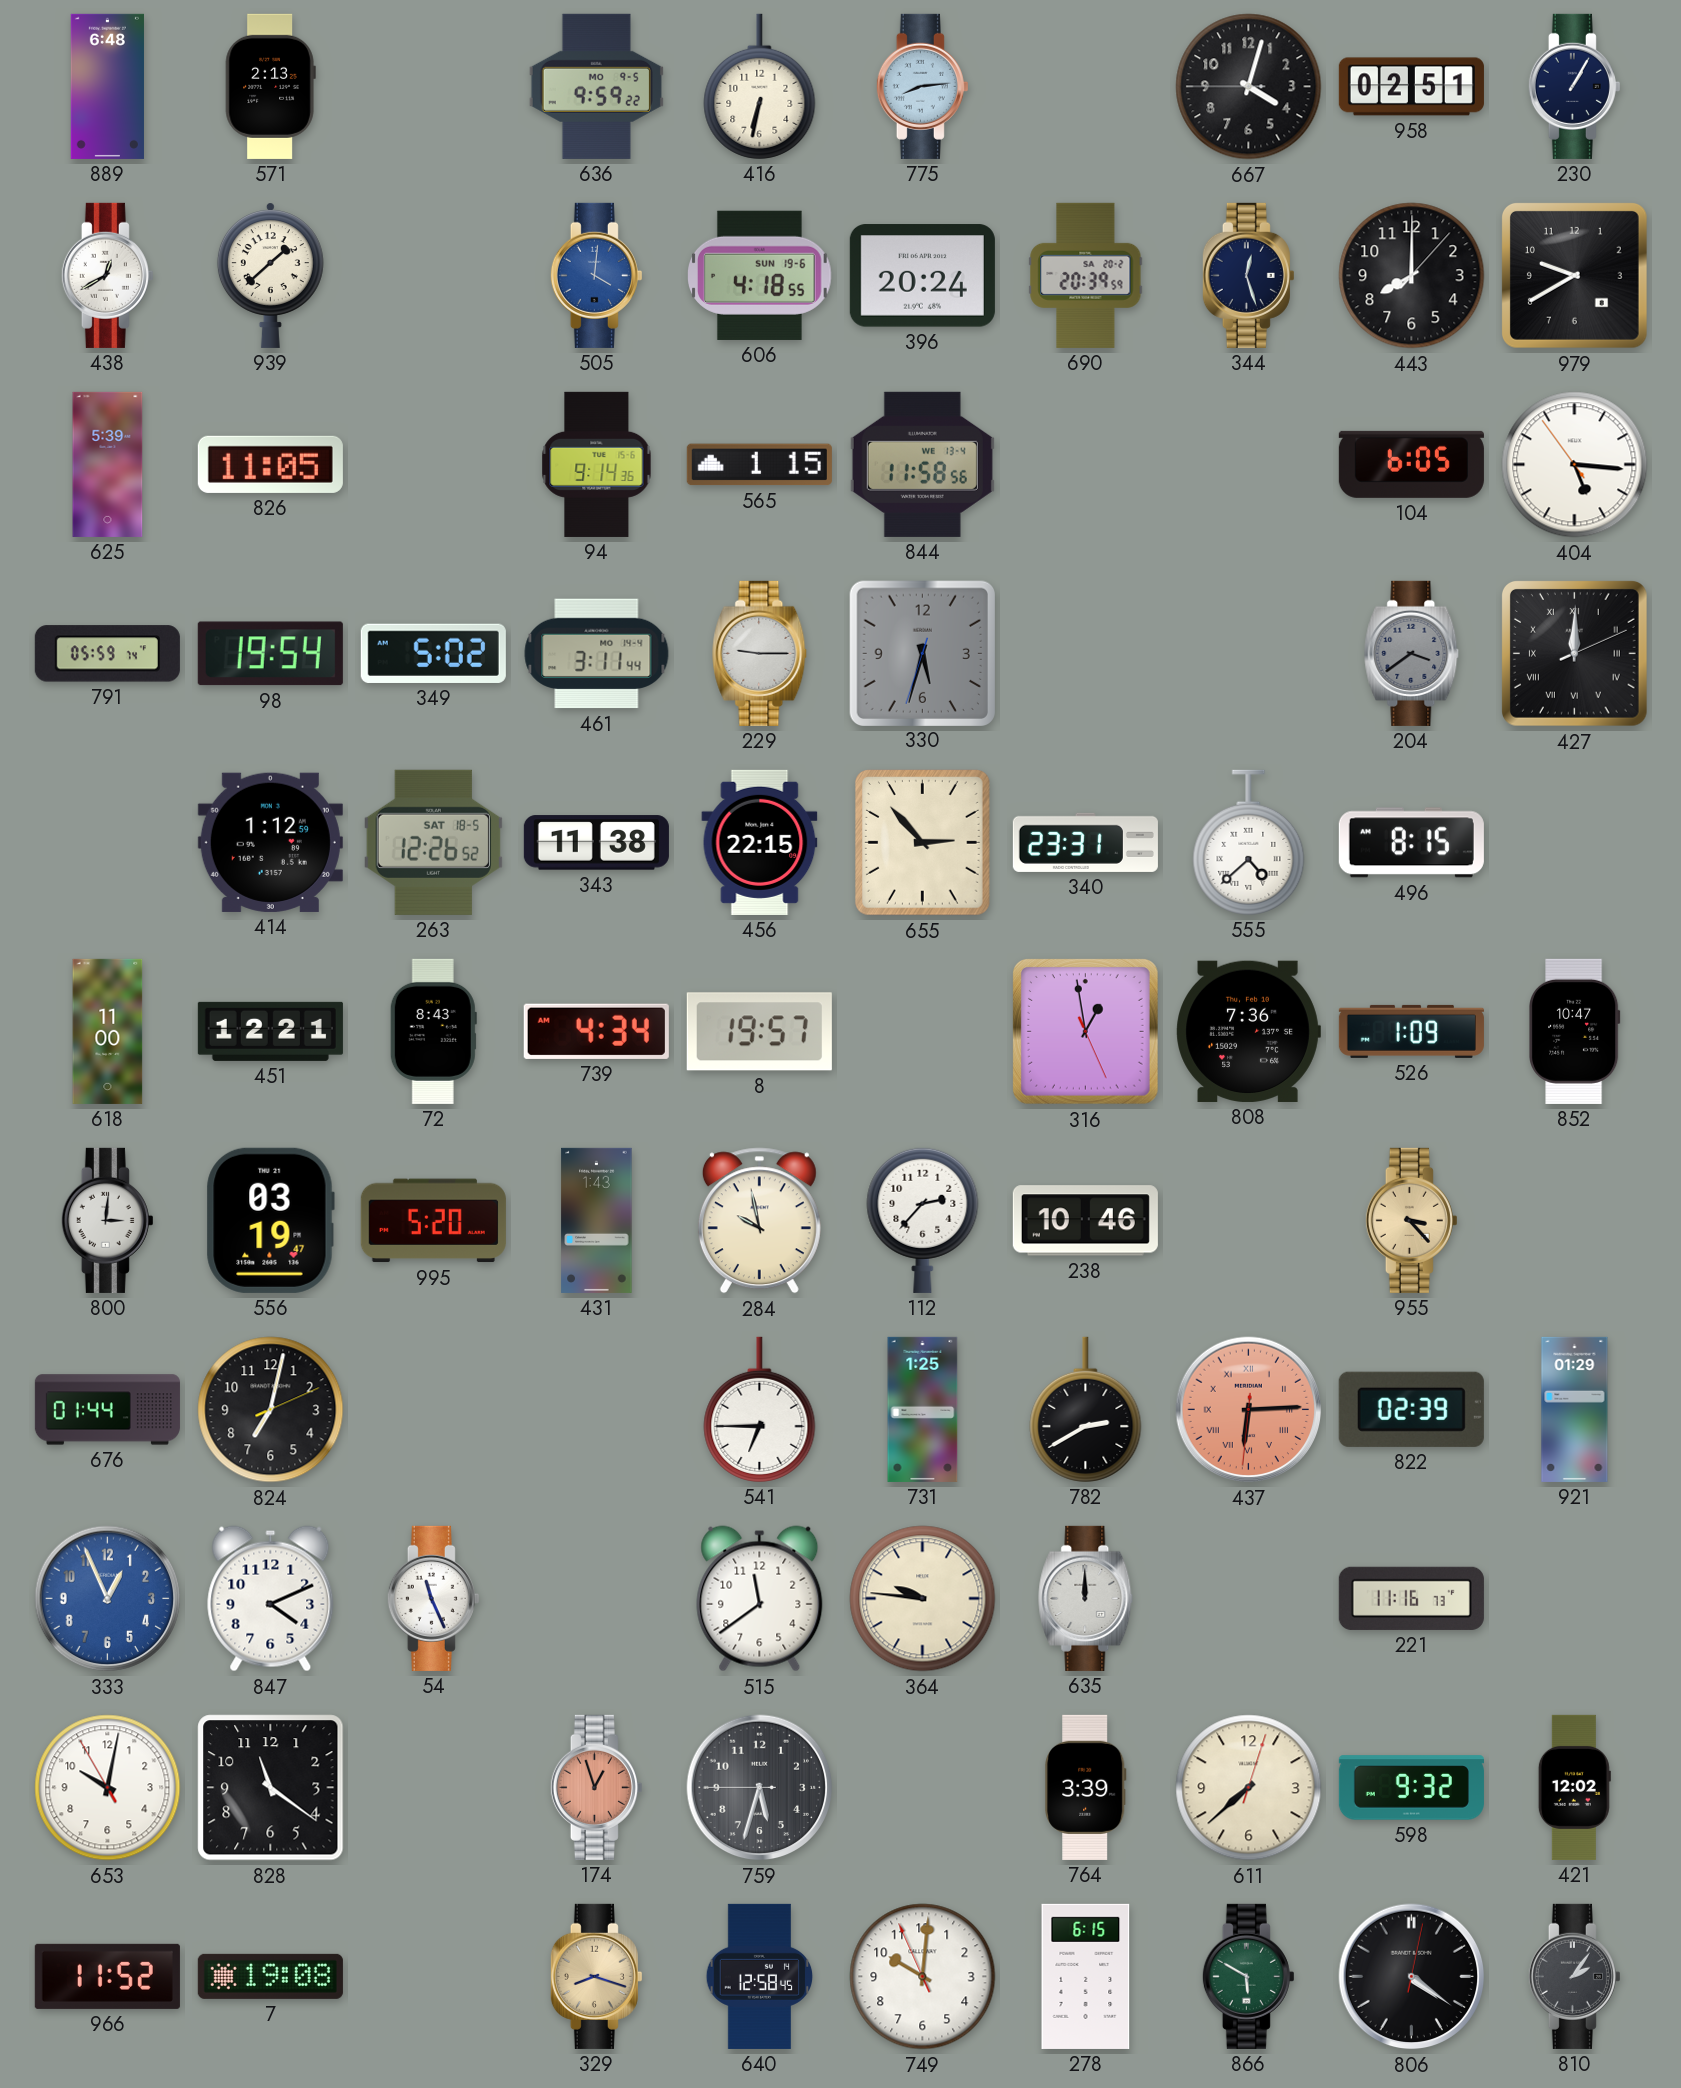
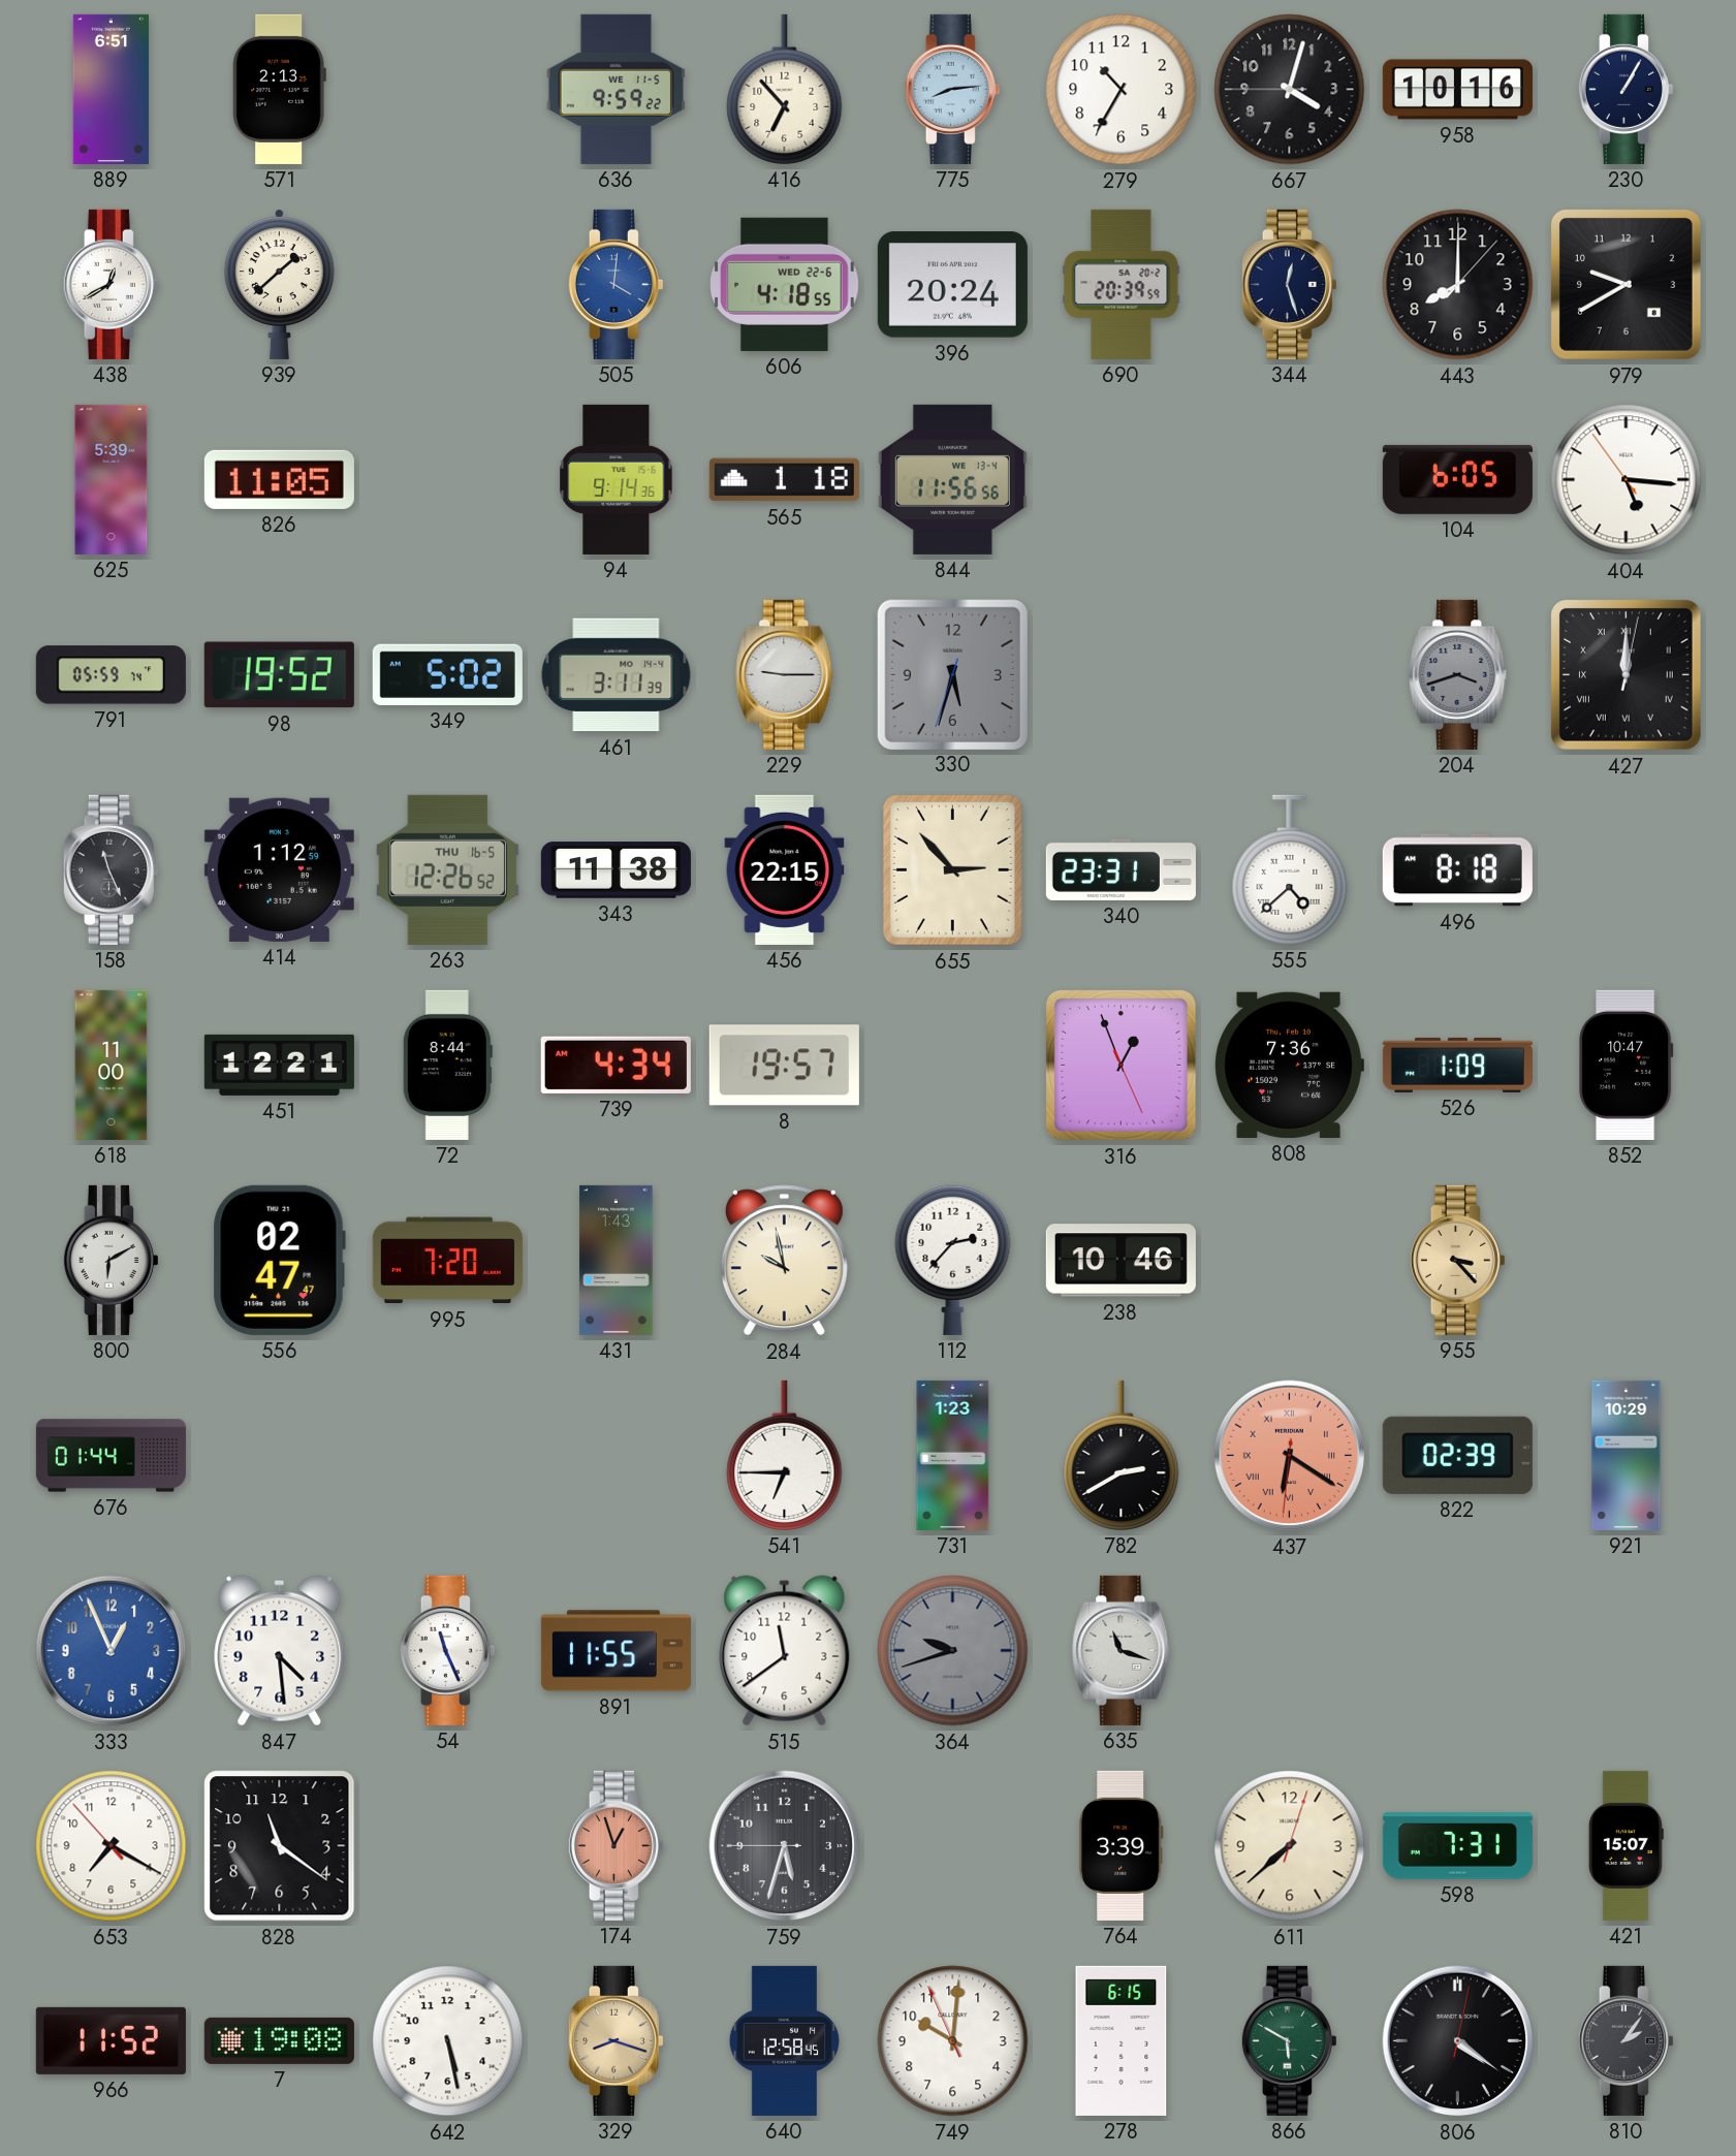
889: 6:48 -> 6:51
636 date: MO 9-5 -> WE 11-5
416: 6:32 -> 6:53
279: none -> 10:35
958: 02:51 -> 10:16
606 date: SUN 19-6 -> WED 22-6
565: 1:15 -> 1:18
844: 11:58 -> 11:56
98: 19:54 -> 19:52
461: 3:11:44 -> 3:11:39
204: 3:39 -> 3:42
427: 12:00:11 -> 12:00:02
158: none -> 11:26
263 date: SAT 18-5 -> THU 16-5
496: 8:15 -> 8:18
72: 8:43 -> 8:44
316: 12:58 -> 12:56
800: 3:01 -> 6:10
556: 03:19 -> 02:47
995: 5:20 -> 7:20
824: 7:02 -> none
731: 1:25 -> 1:23
437: 6:14 -> 6:20
921: 01:29 -> 10:29
847: 4:11 -> 4:29
891: none -> 11:55
364: 9:46 -> 9:42
364 dial: cream -> grey
635: 12:00 -> 11:18
221: 11:16 -> none
653: 10:01 -> 7:19
598: 9:32 -> 7:31
421: 12:02 -> 15:07
642: none -> 5:28
